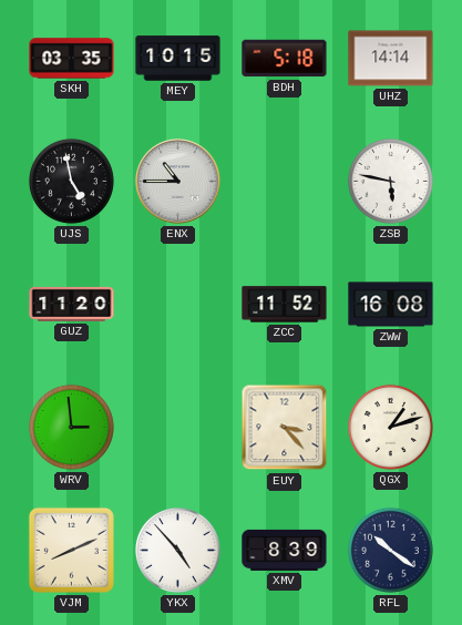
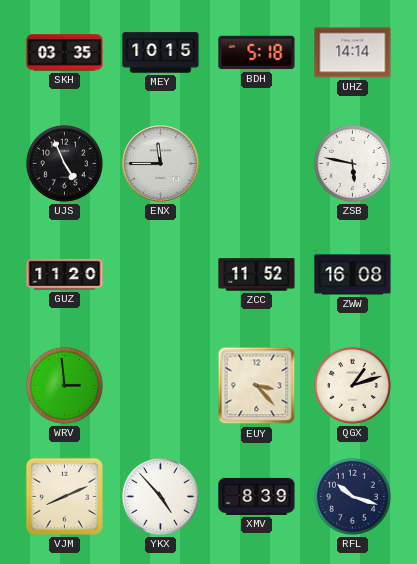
UJS: 4:58 -> 4:56
ENX: 10:45 -> 11:45
RFL: 10:21 -> 10:18
